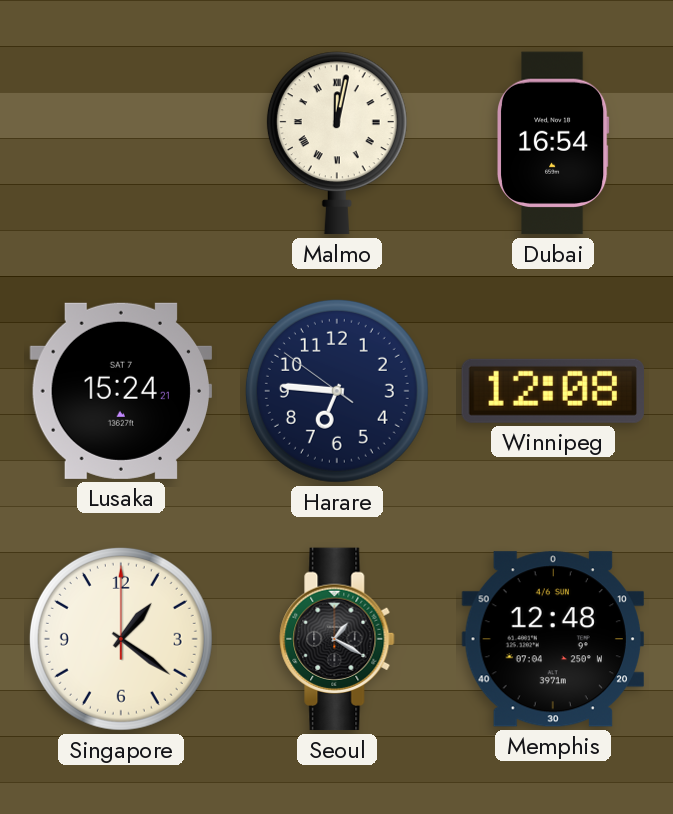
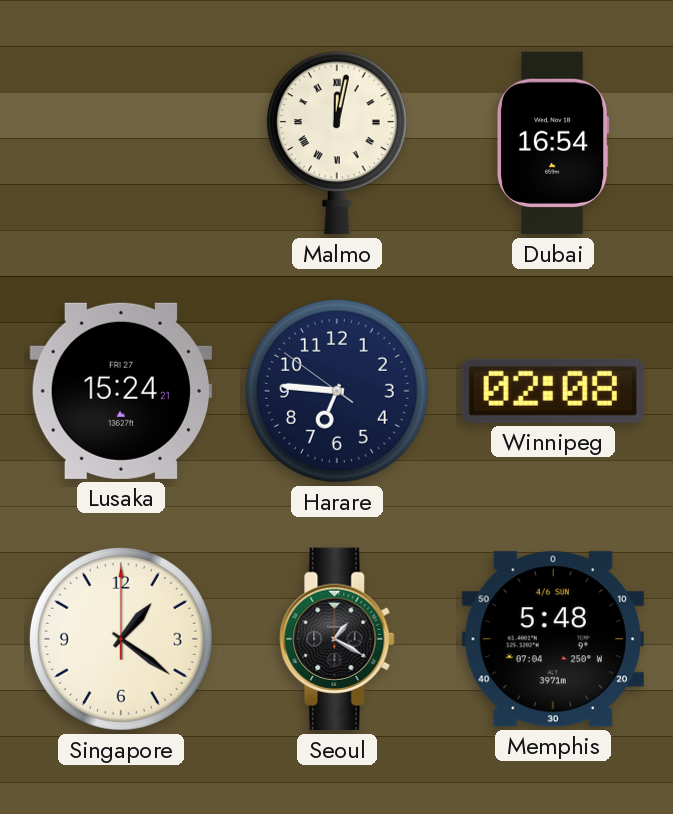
Lusaka date: SAT 7 -> FRI 27
Winnipeg: 12:08 -> 02:08
Memphis: 12:48 -> 5:48
